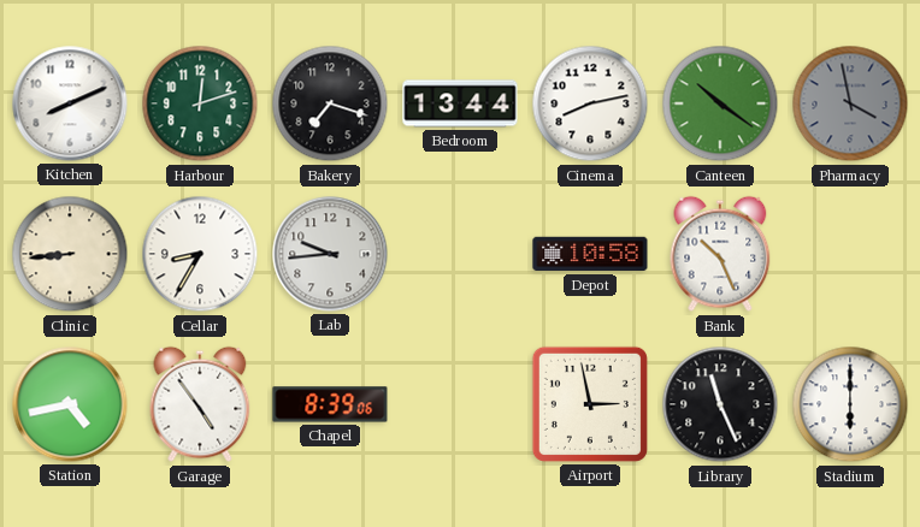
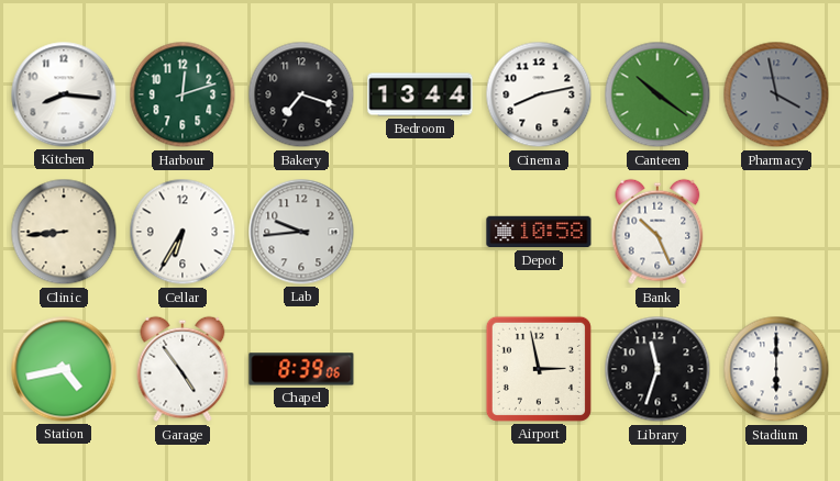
Kitchen: 8:11 -> 8:16
Cellar: 8:35 -> 6:35
Library: 11:26 -> 11:33
